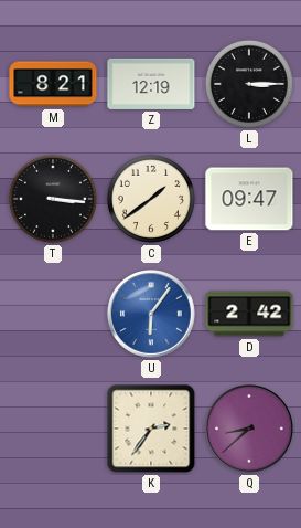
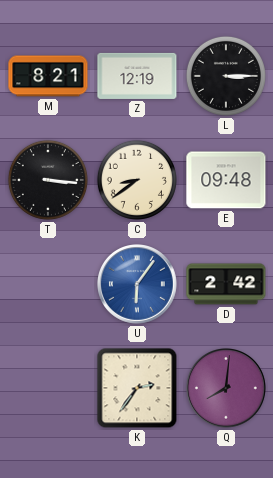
C: 1:39 -> 8:39
E: 09:47 -> 09:48
Q: 8:38 -> 8:01
